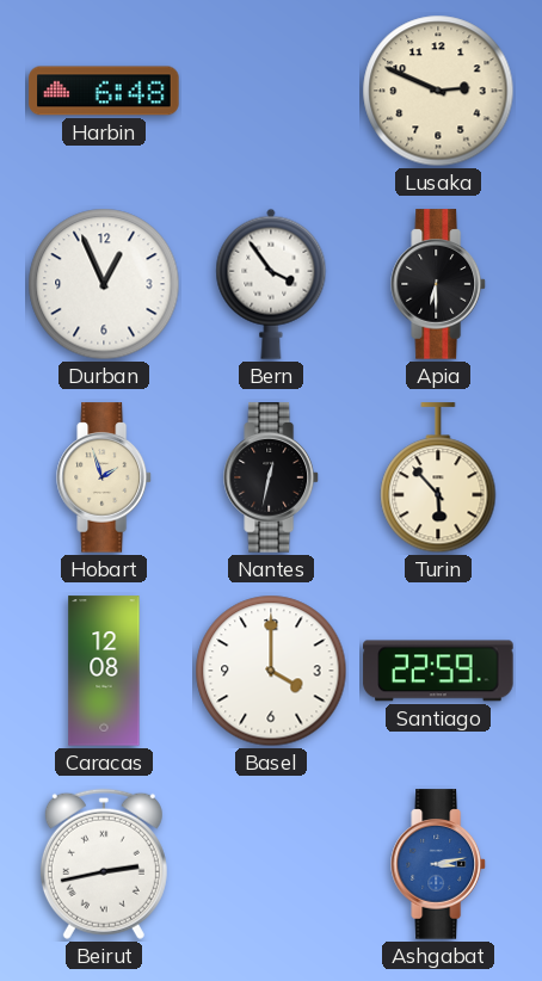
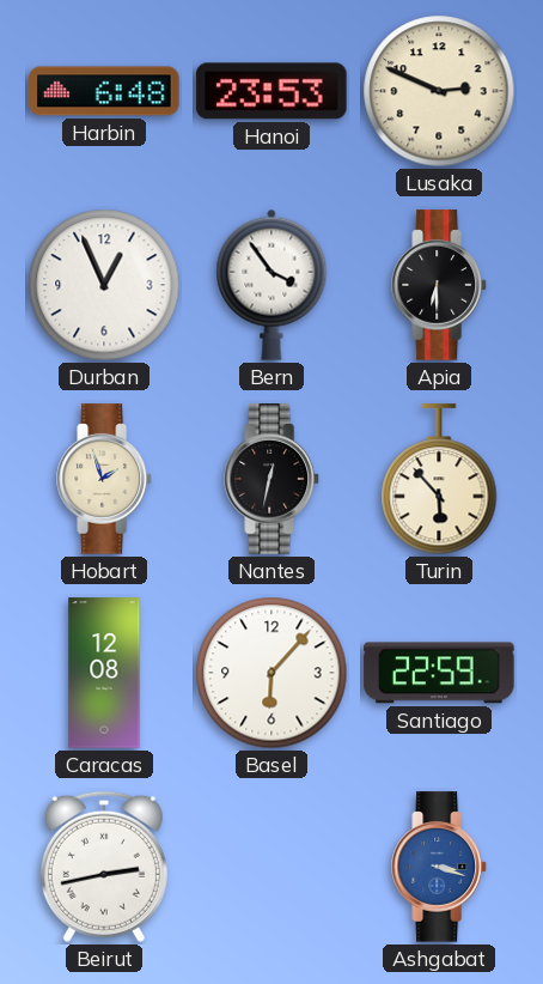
Hanoi: none -> 23:53
Basel: 4:00 -> 6:07
Ashgabat: 3:13 -> 3:18
